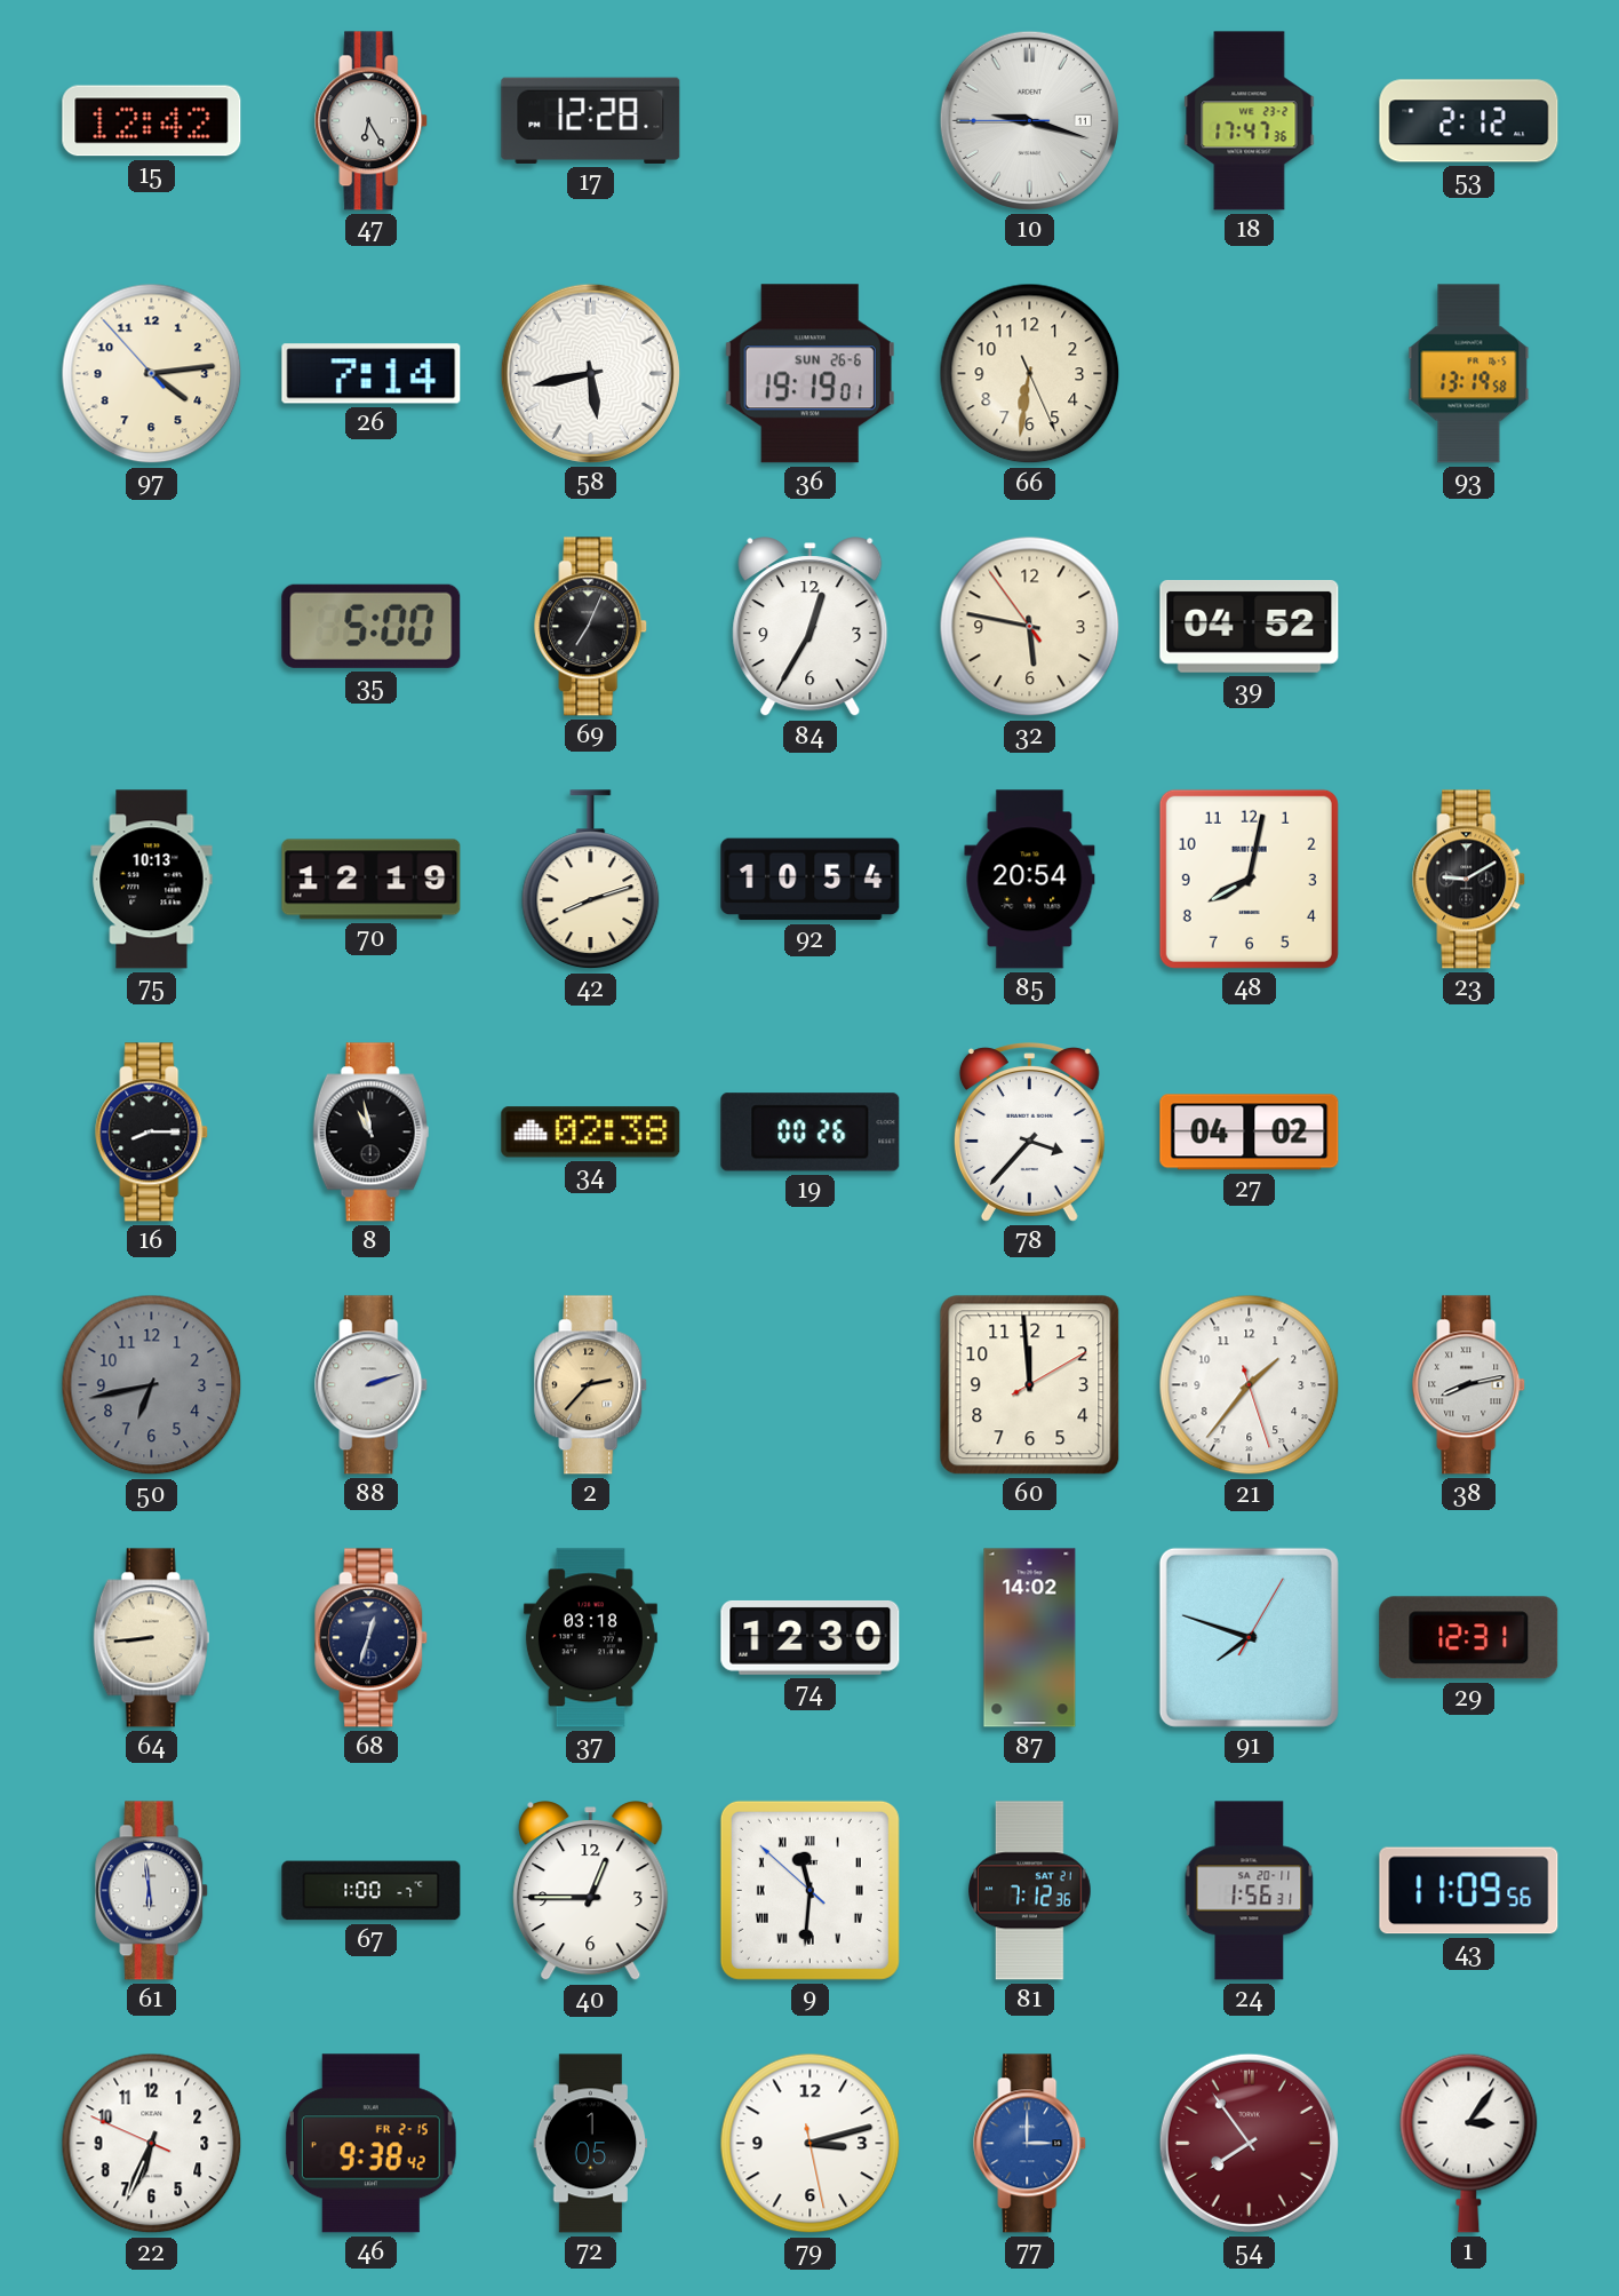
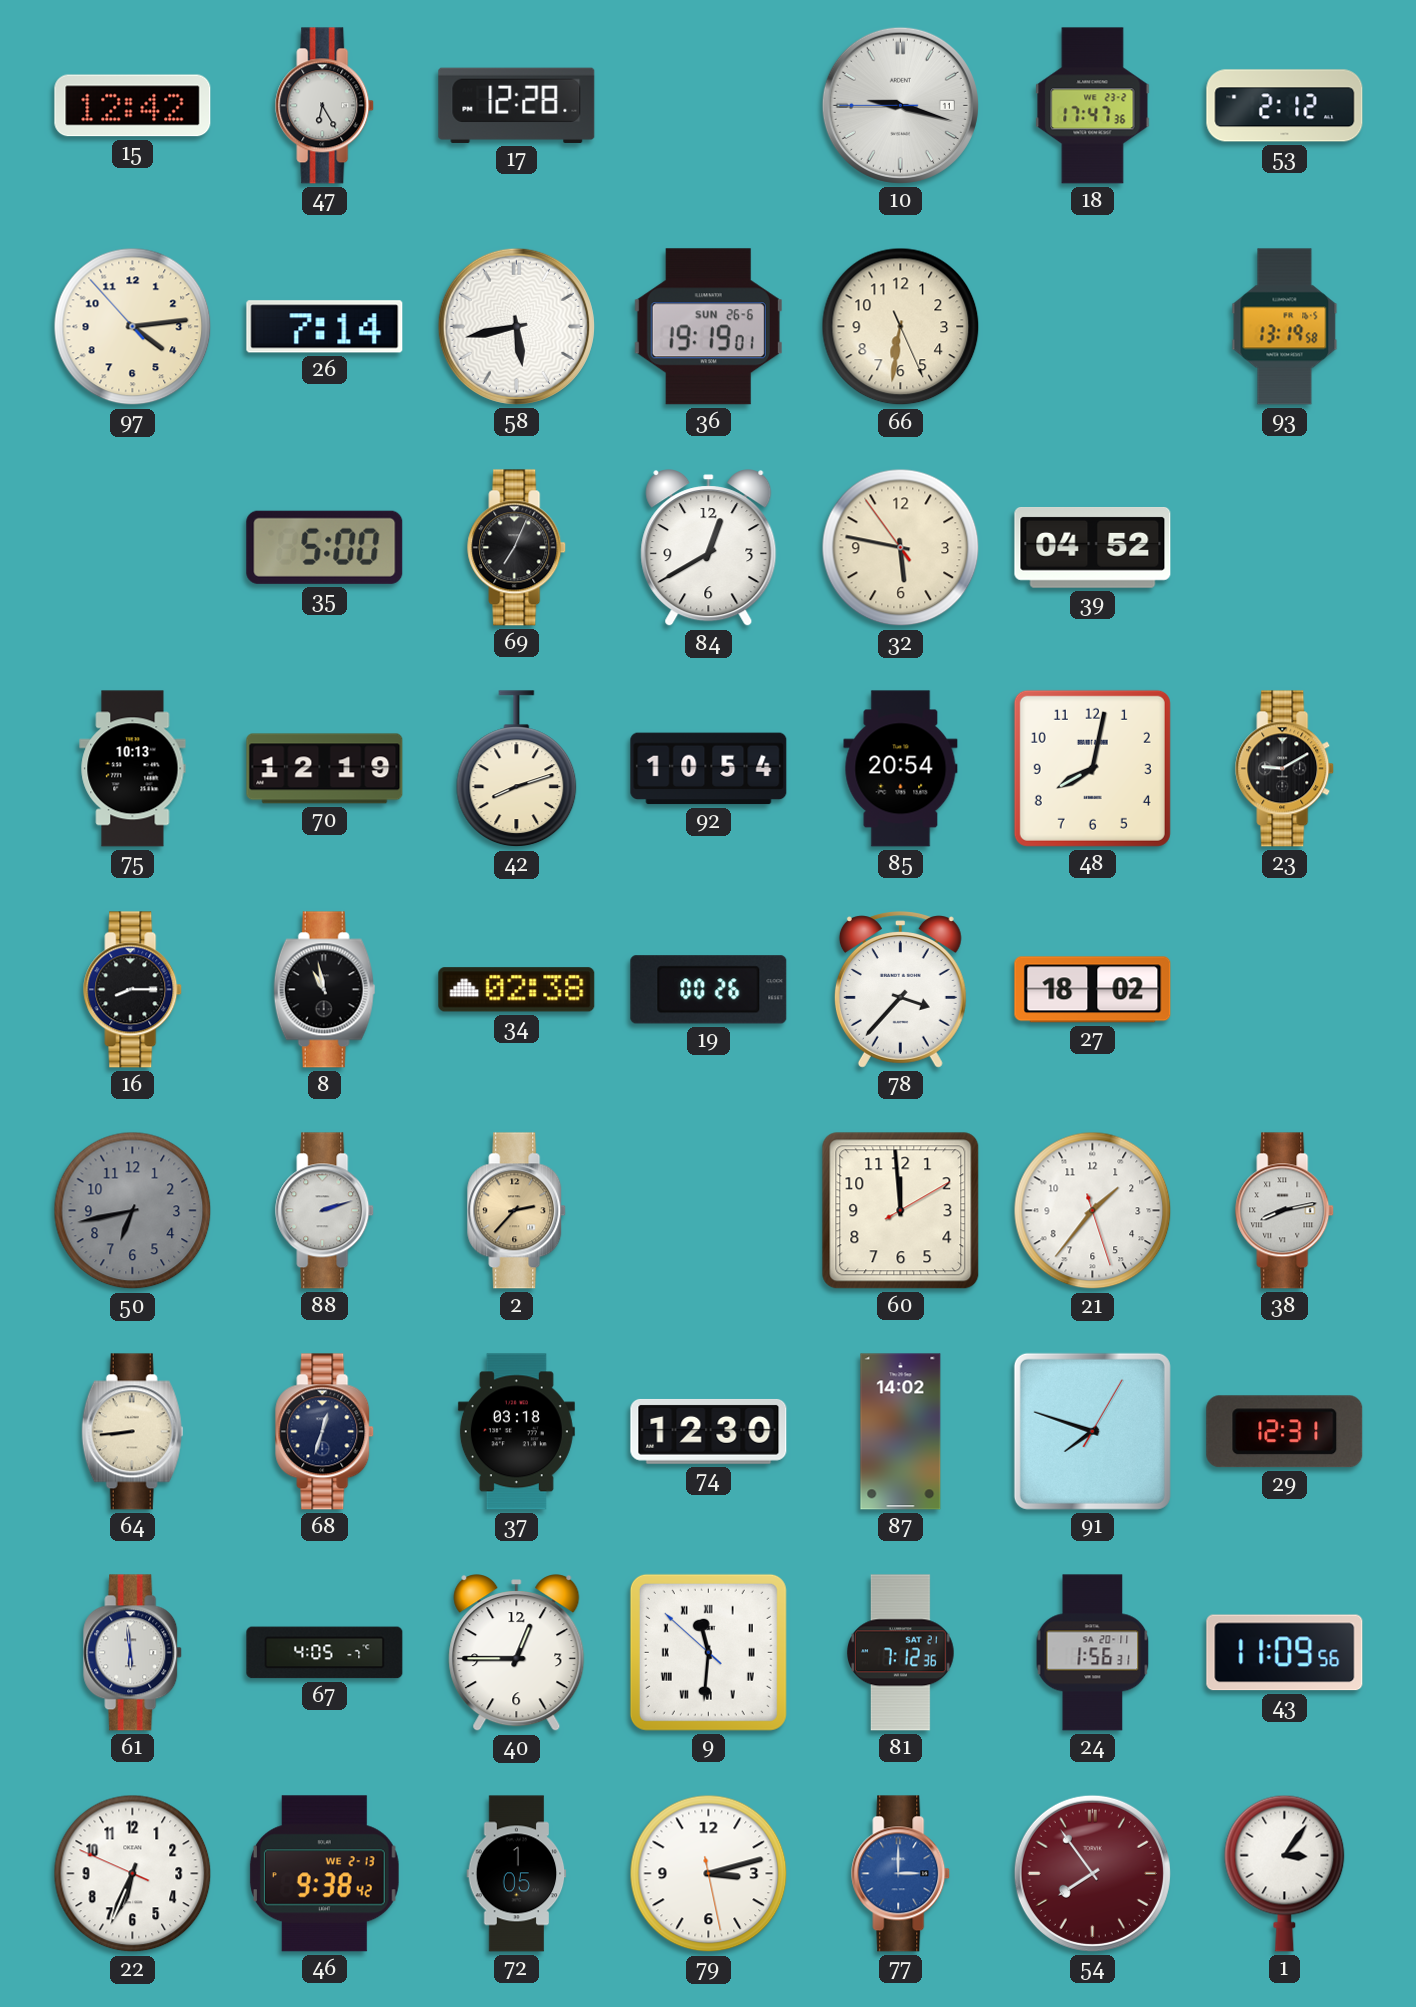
84: 12:35 -> 12:40
27: 04:02 -> 18:02
67: 1:00 -> 4:05
46 date: FR 2-15 -> WE 2-13
